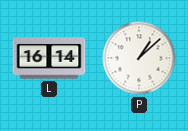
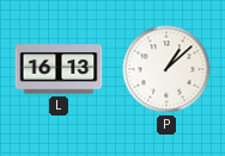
L: 16:14 -> 16:13
